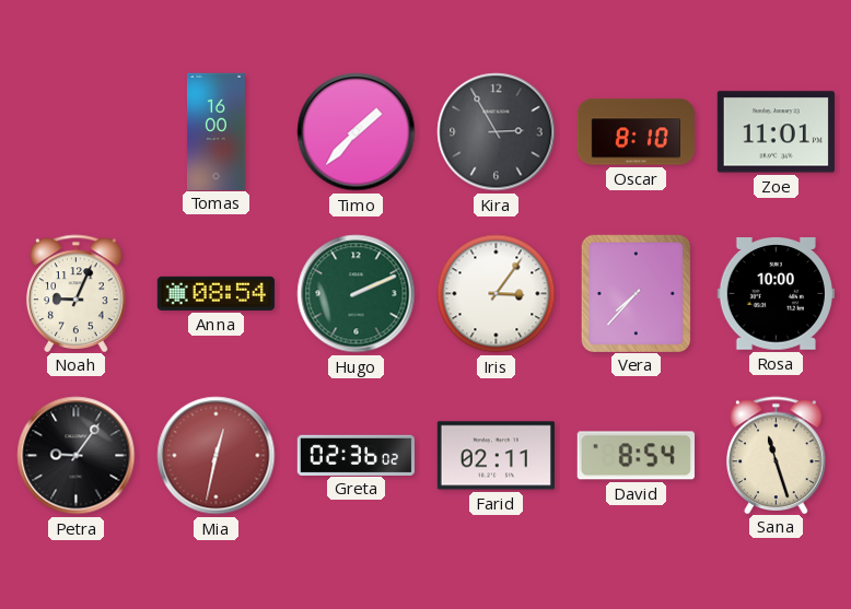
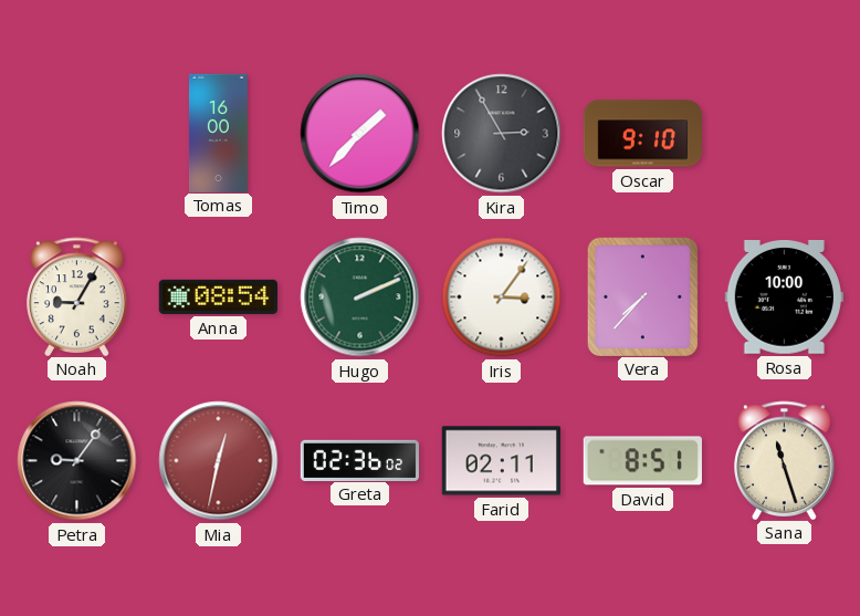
Oscar: 8:10 -> 9:10
Zoe: 11:01 -> none
Noah: 9:04 -> 9:05
David: 8:54 -> 8:51
